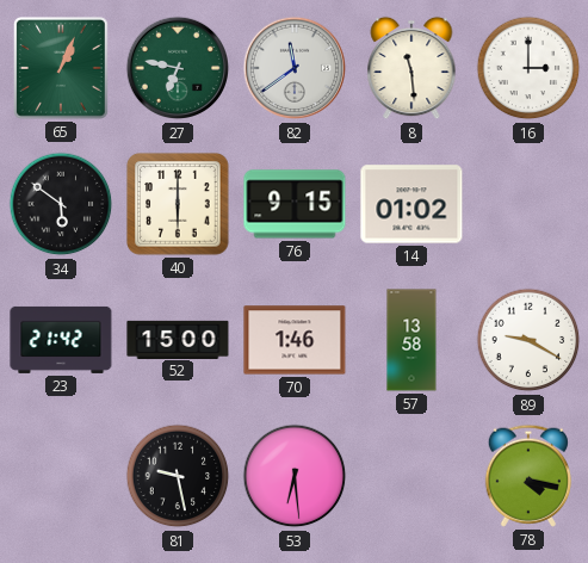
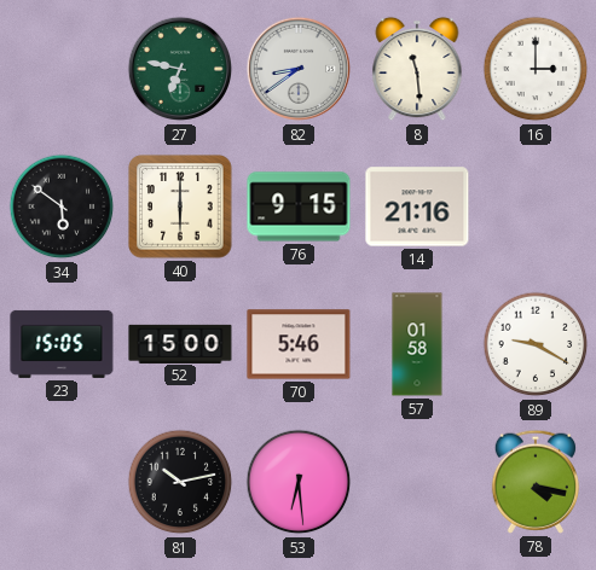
65: 1:04 -> none
82: 11:39 -> 8:39
14: 01:02 -> 21:16
23: 21:42 -> 15:05
70: 1:46 -> 5:46
57: 13:58 -> 01:58
81: 9:28 -> 10:13
